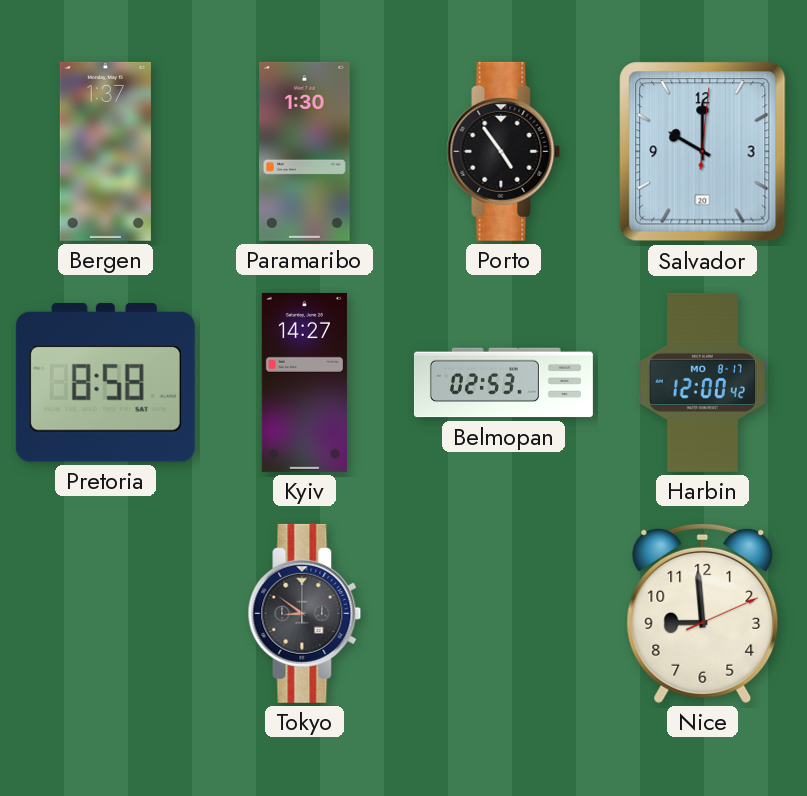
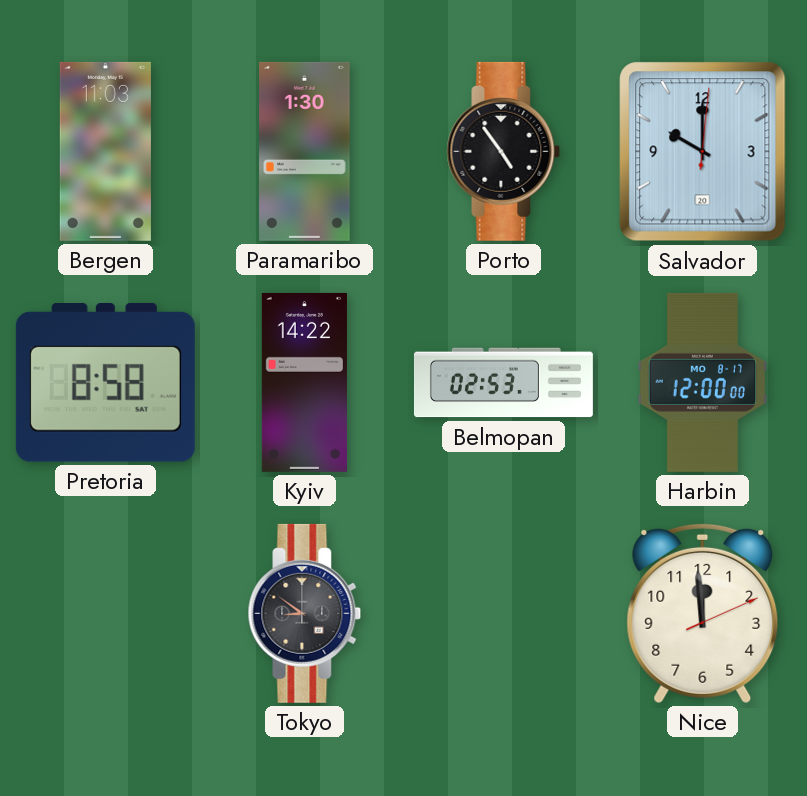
Bergen: 1:37 -> 11:03
Kyiv: 14:27 -> 14:22
Harbin: 12:00:42 -> 12:00:00
Nice: 8:59 -> 11:59
